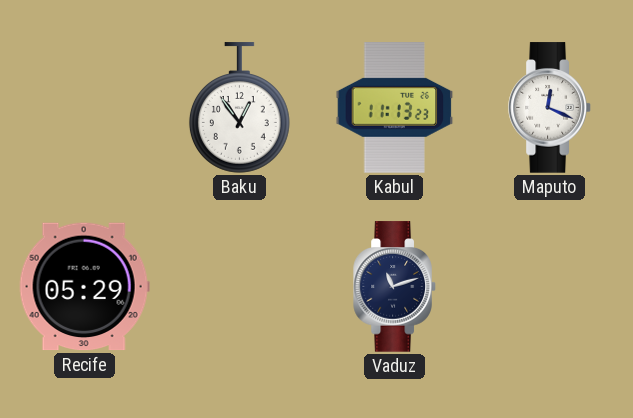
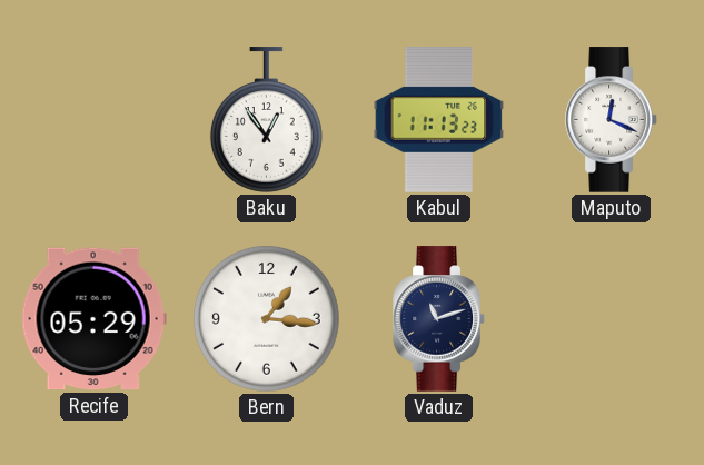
Bern: none -> 1:16
